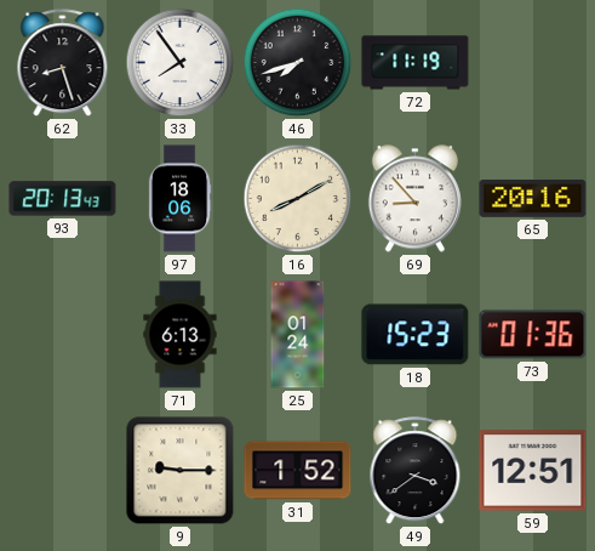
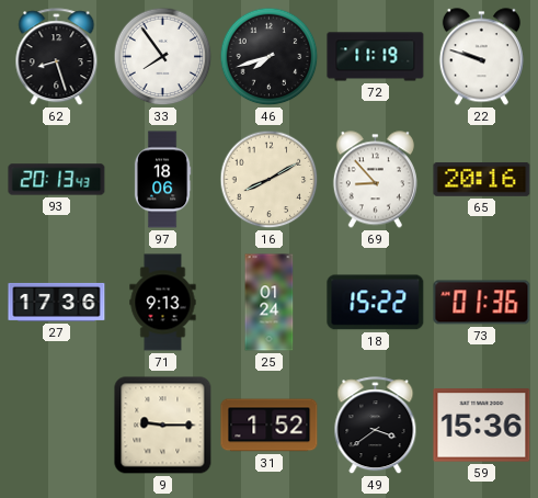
22: none -> 9:48
27: none -> 17:36
71: 6:13 -> 9:13
18: 15:23 -> 15:22
59: 12:51 -> 15:36
